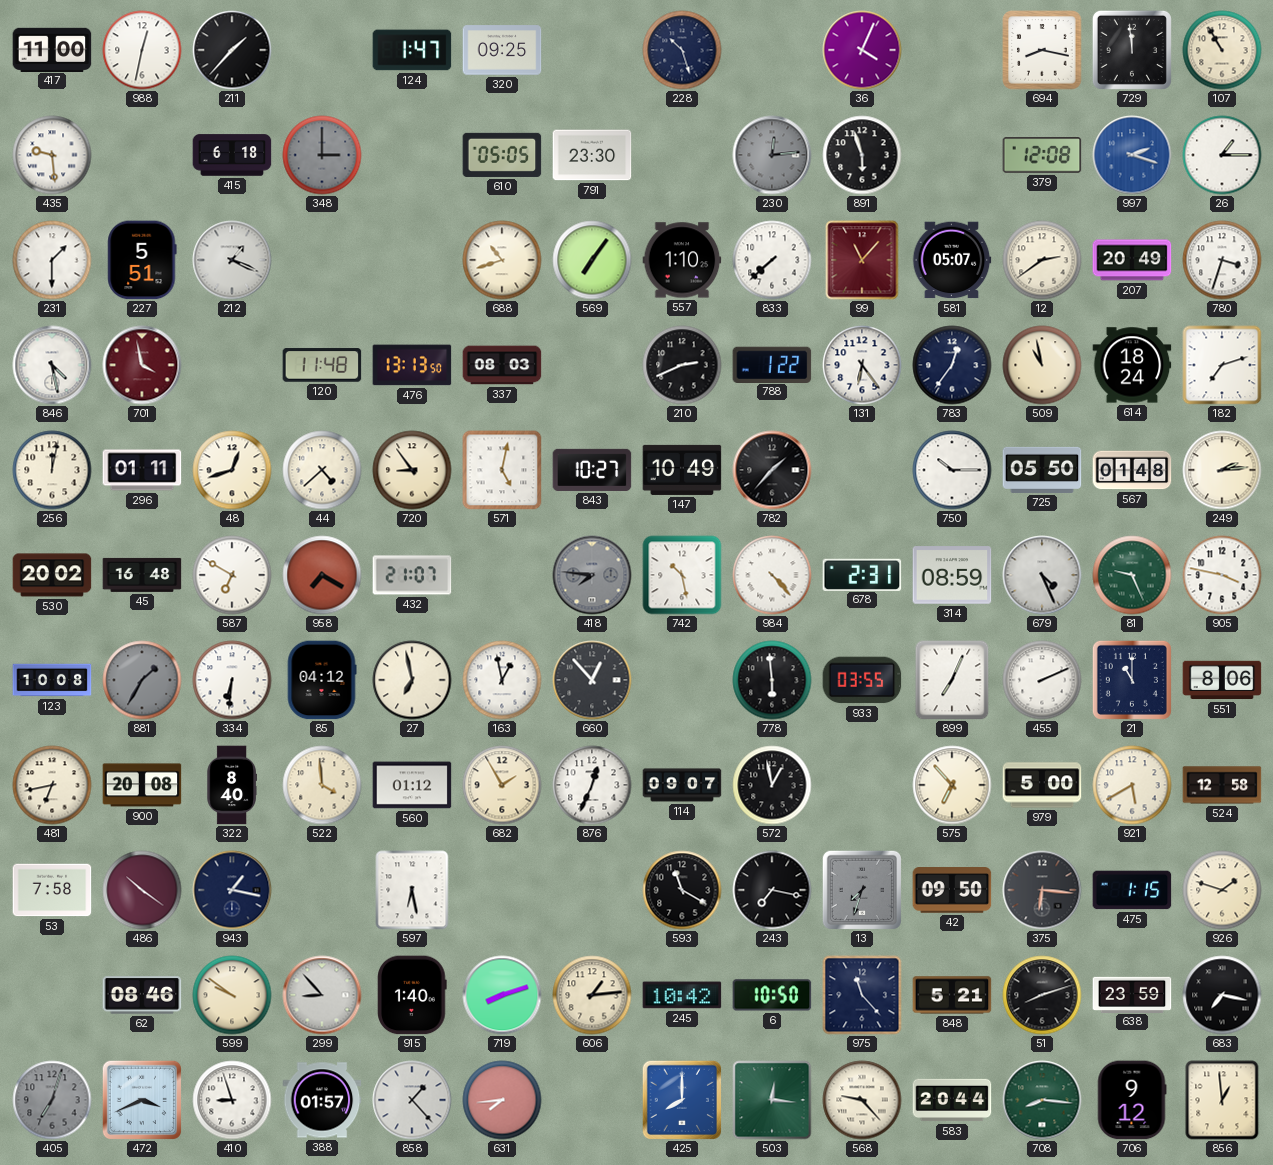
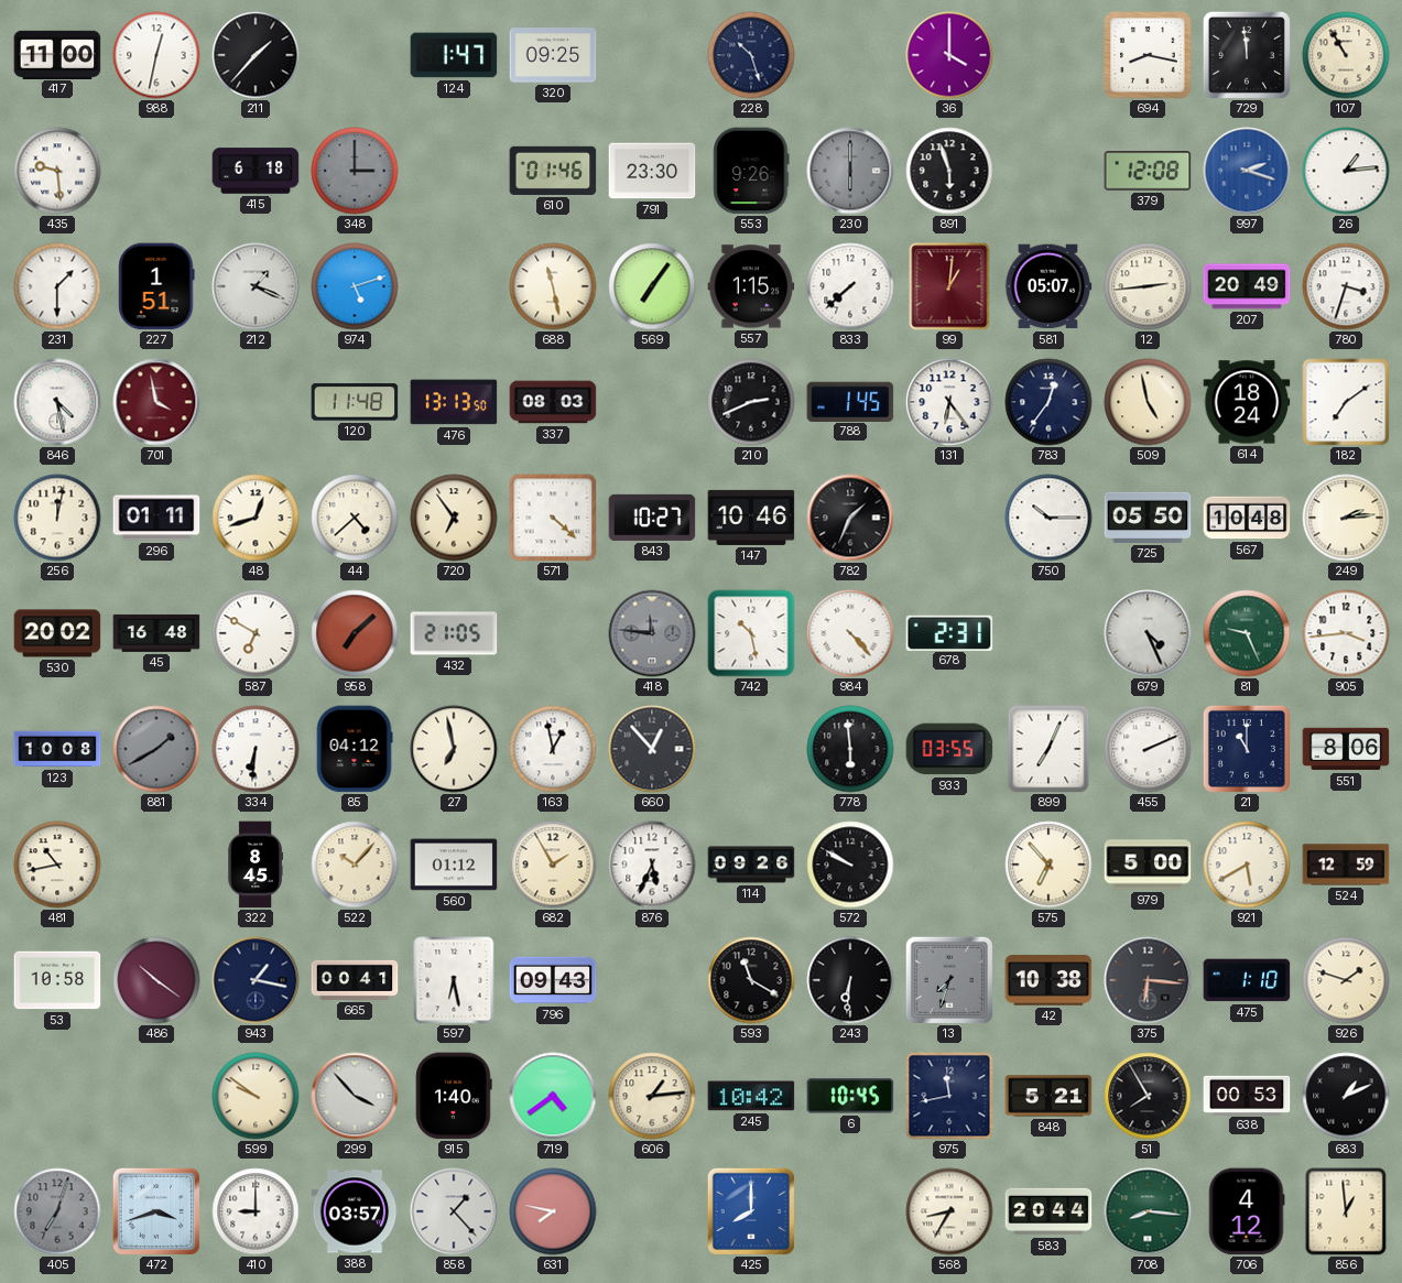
36: 4:04 -> 4:00
610: 05:05 -> 01:46
553: none -> 9:26
230: 12:14 -> 6:00
26: 1:15 -> 1:14
227: 5:51 -> 1:51
974: none -> 5:12
688: 10:42 -> 11:28
557: 1:10 -> 1:15
99: 11:07 -> 1:01
12: 2:39 -> 2:44
788: 1:22 -> 1:45
509: 10:58 -> 4:58
182: 7:12 -> 7:09
720: 8:54 -> 6:54
571: 5:02 -> 4:22
147: 10:49 -> 10:46
782: 1:37 -> 1:34
567: 01:48 -> 10:48
958: 7:20 -> 7:08
432: 21:07 -> 21:05
418: 7:46 -> 11:46
314: 08:59 -> none
905: 3:47 -> 3:44
881: 1:35 -> 1:40
481: 6:43 -> 10:43
900: 20:08 -> none
322: 8:40 -> 8:45
522: 3:59 -> 10:07
876: 12:34 -> 5:34
114: 09:07 -> 09:26
572: 12:58 -> 9:50
524: 12:58 -> 12:59
53: 7:58 -> 10:58
665: none -> 00:41
796: none -> 09:43
243: 7:17 -> 6:31
42: 09:50 -> 10:38
475: 1:15 -> 1:10
62: 08:46 -> none
299: 8:53 -> 3:53
719: 8:12 -> 4:39
6: 10:50 -> 10:45
975: 11:23 -> 11:43
51: 8:12 -> 7:55
638: 23:59 -> 00:53
683: 7:17 -> 1:11
472: 3:41 -> 3:42
410: 8:57 -> 9:00
388: 01:57 -> 03:57
631: 7:44 -> 7:47
503: 12:16 -> none
568: 9:23 -> 8:35
706: 9:12 -> 4:12
